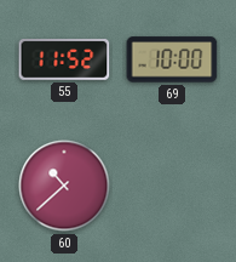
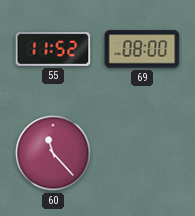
69: 10:00 -> 08:00
60: 10:38 -> 11:23
